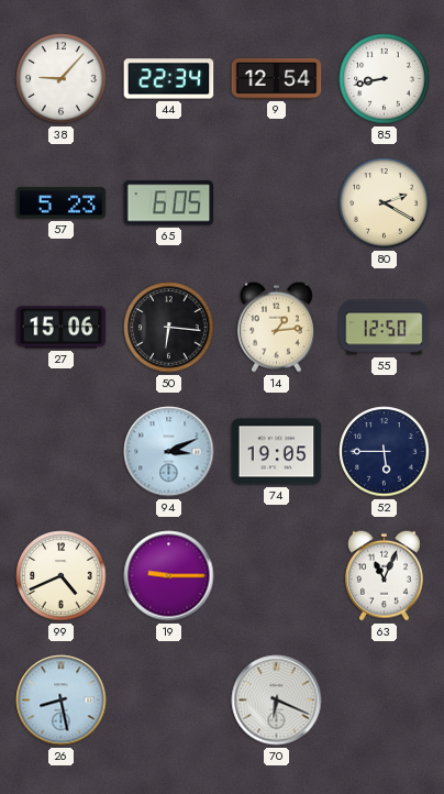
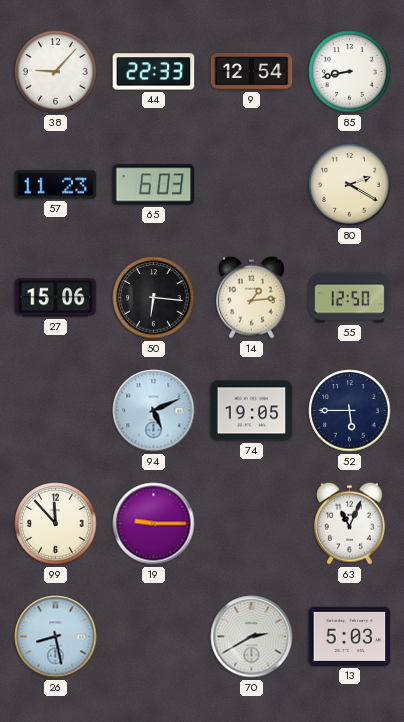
44: 22:34 -> 22:33
57: 5:23 -> 11:23
65: 6:05 -> 6:03
94: 3:11 -> 5:11
99: 4:41 -> 11:53
70: 6:19 -> 2:40
13: none -> 5:03
